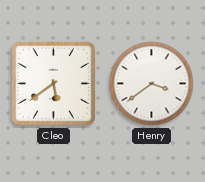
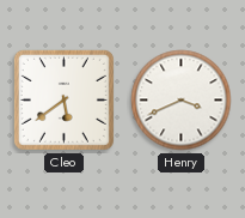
Henry: 3:39 -> 3:41
